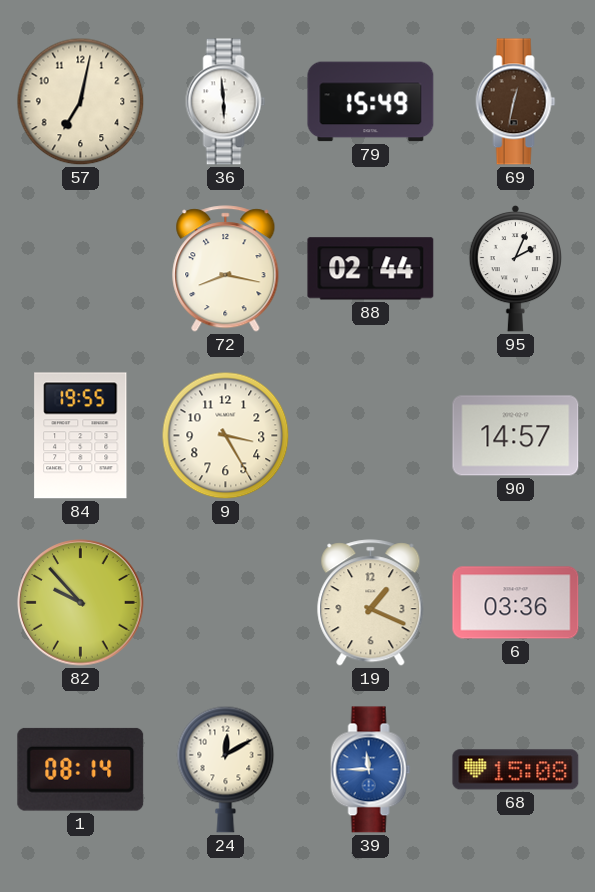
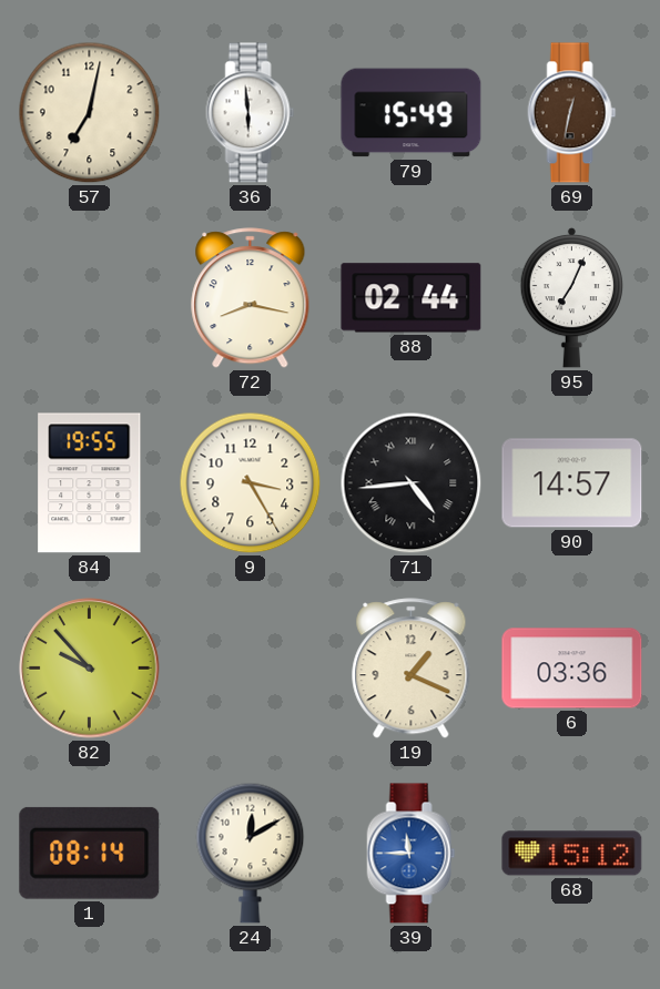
95: 2:04 -> 7:04
71: none -> 4:44
68: 15:08 -> 15:12
